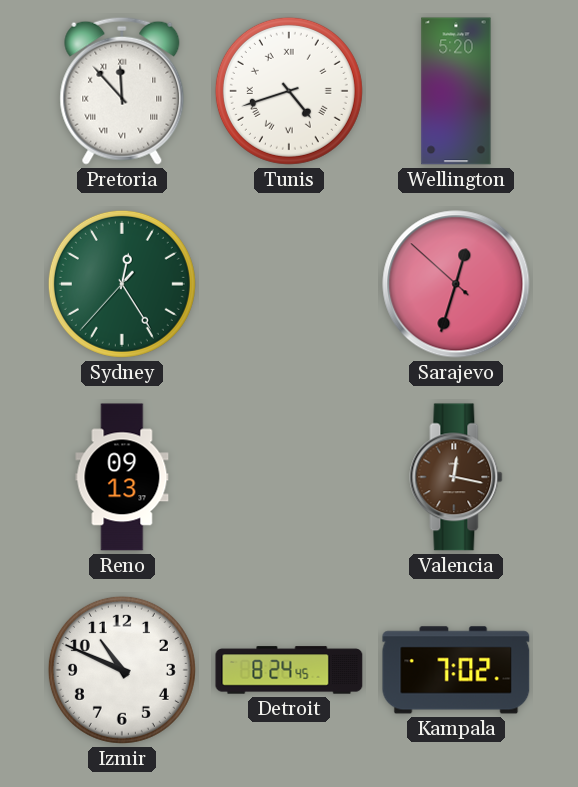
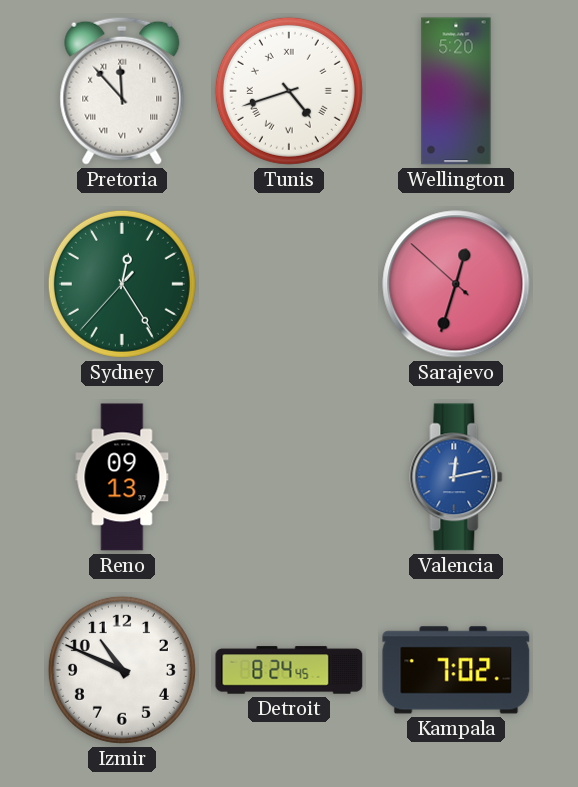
Valencia: 12:17 -> 12:13
Valencia dial: brown -> blue
